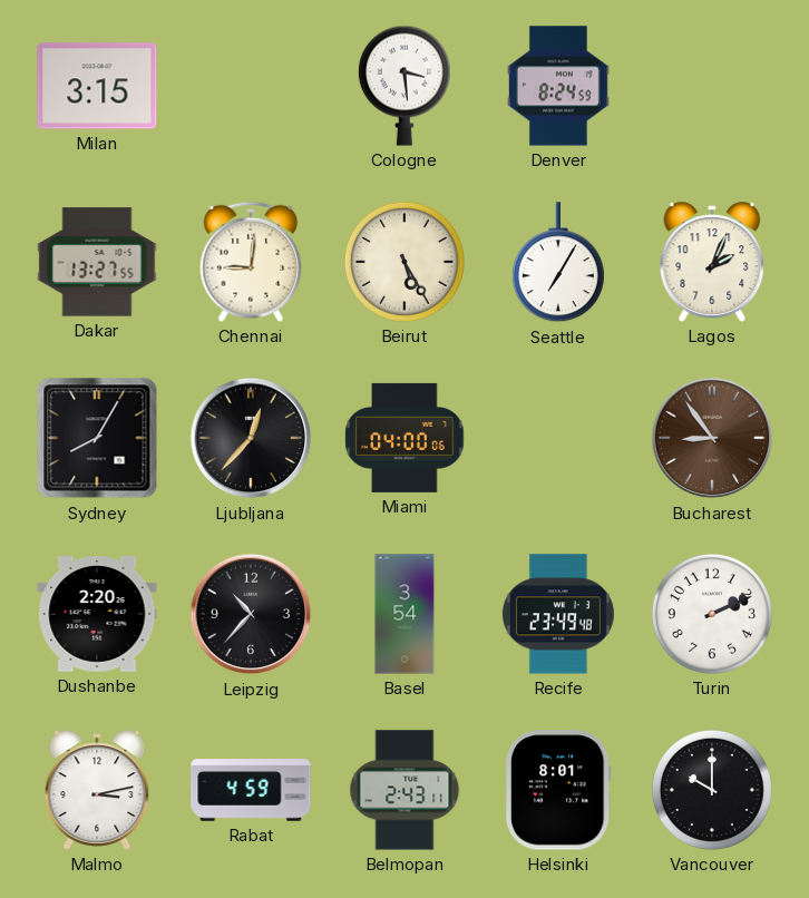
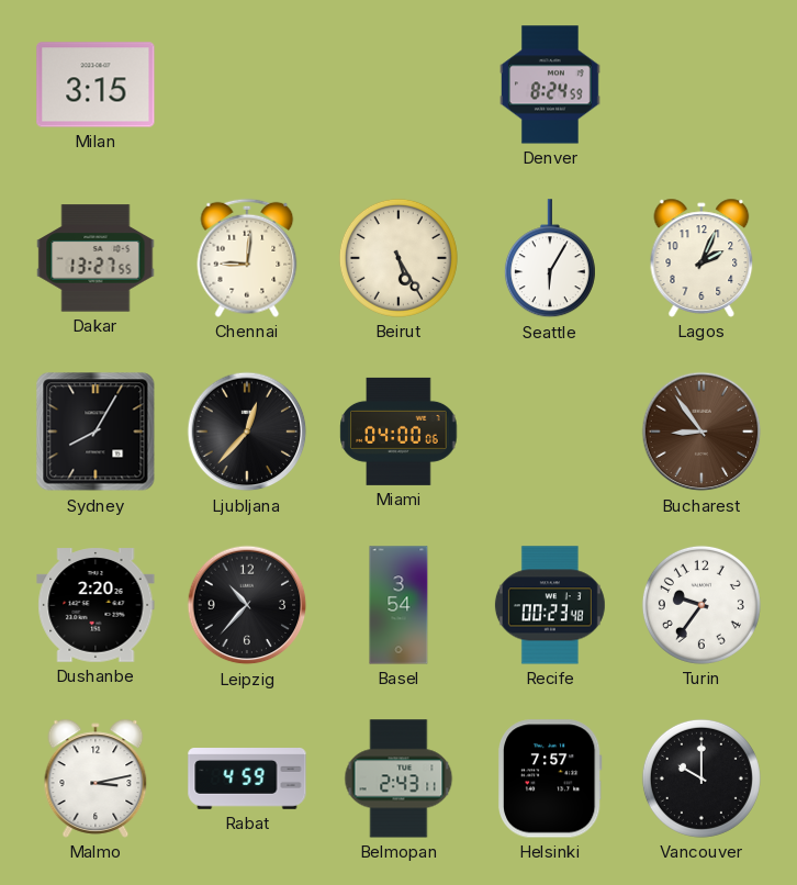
Cologne: 3:29 -> none
Seattle: 7:05 -> 6:05
Recife: 23:49 -> 00:23
Turin: 2:11 -> 9:36
Helsinki: 8:01 -> 7:57
